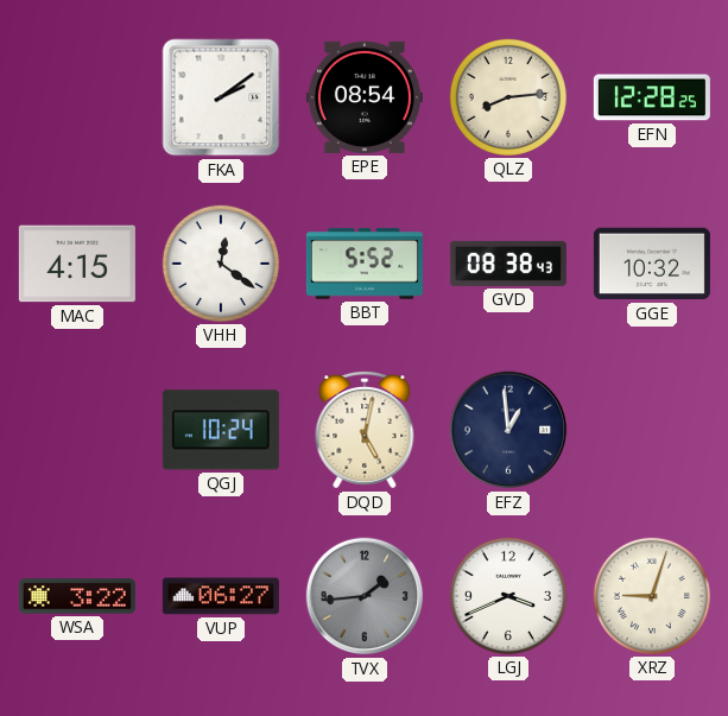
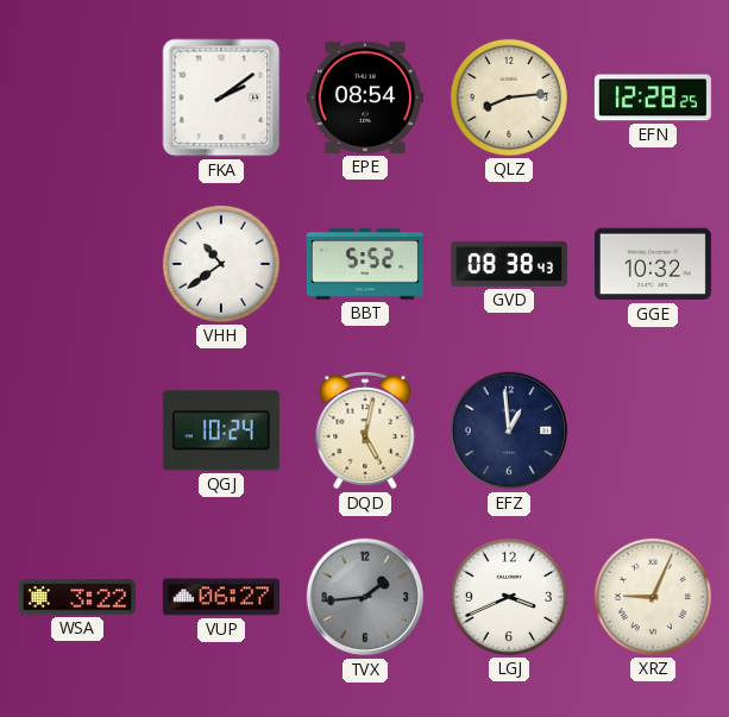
MAC: 4:15 -> none
VHH: 12:21 -> 10:39
XRZ: 9:03 -> 9:04
